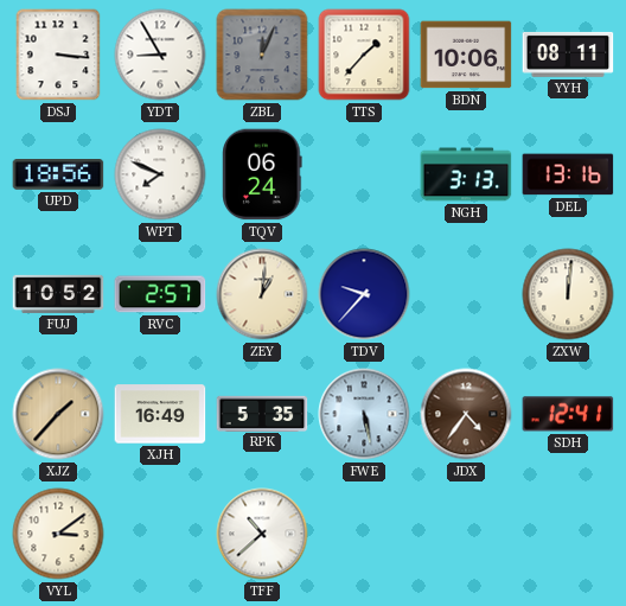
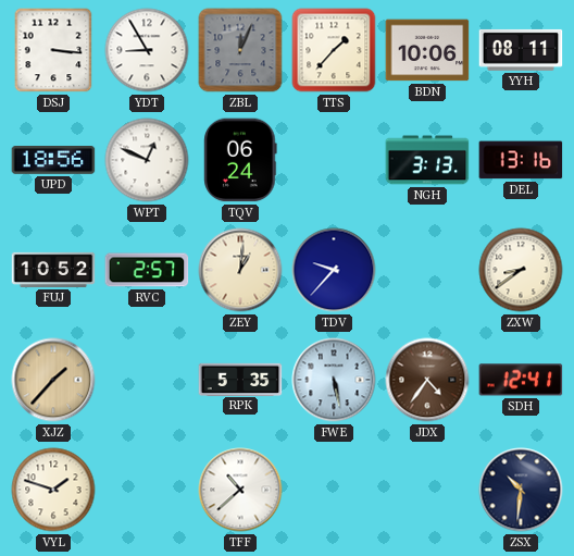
WPT: 7:49 -> 12:49
ZXW: 12:01 -> 8:39
XJH: 16:49 -> none
VYL: 3:09 -> 1:48
ZSX: none -> 10:31
